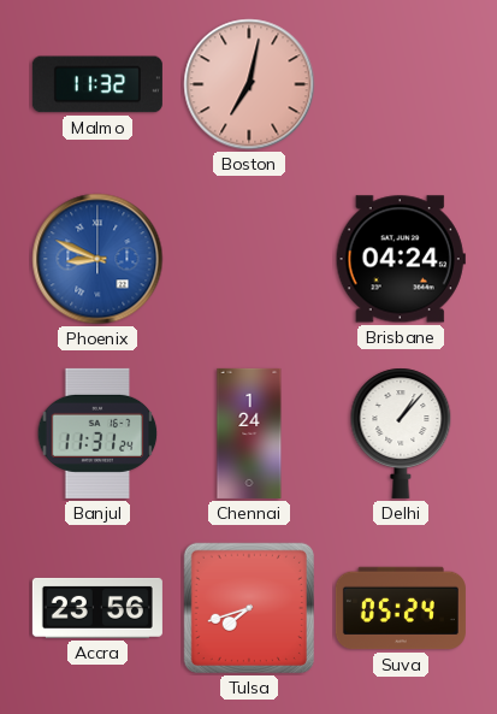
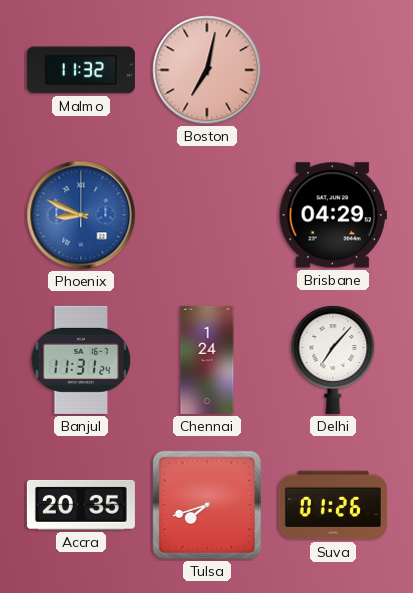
Brisbane: 04:24 -> 04:29
Delhi: 1:07 -> 7:07
Accra: 23:56 -> 20:35
Suva: 05:24 -> 01:26
